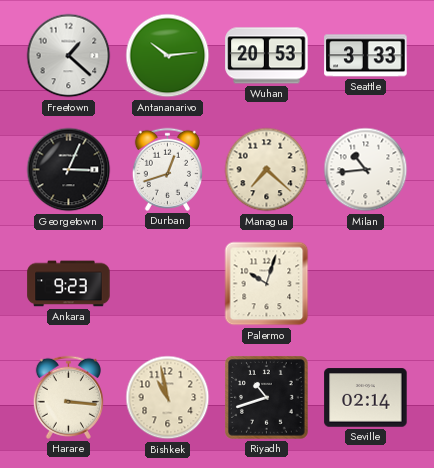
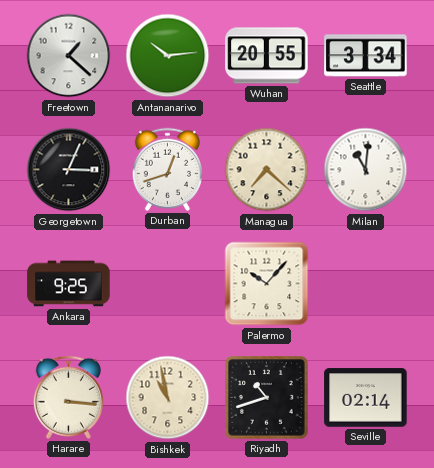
Wuhan: 20:53 -> 20:55
Seattle: 3:33 -> 3:34
Milan: 10:44 -> 11:01
Ankara: 9:23 -> 9:25
Palermo: 10:03 -> 10:07
